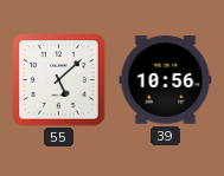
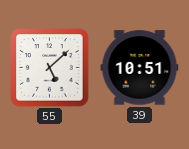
39: 10:56 -> 10:51
